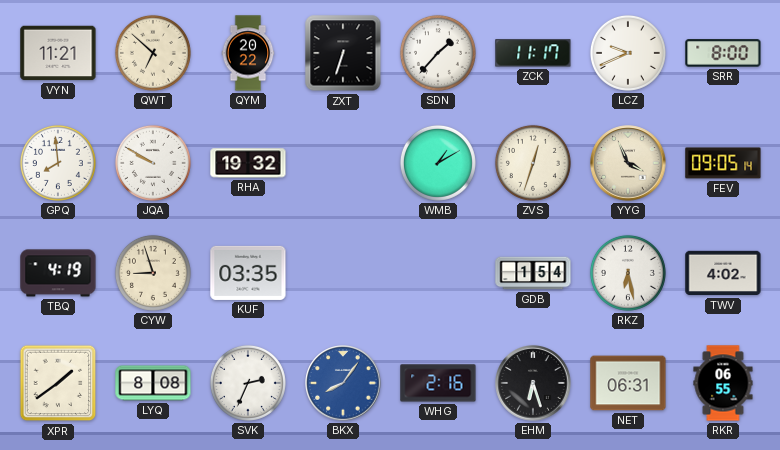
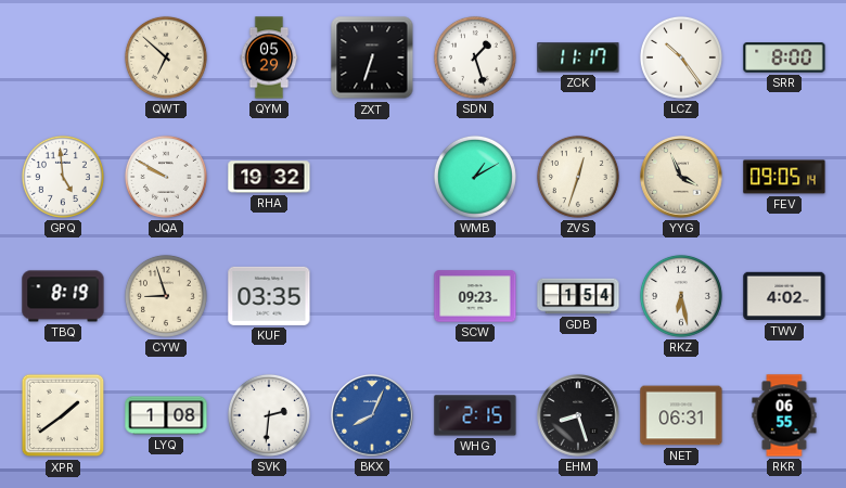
VYN: 11:21 -> none
QYM: 20:22 -> 05:29
SDN: 1:37 -> 1:27
LCZ: 9:41 -> 10:24
GPQ: 7:59 -> 4:59
TBQ: 4:19 -> 8:19
SCW: none -> 09:23
LYQ: 8:08 -> 1:08
SVK: 2:34 -> 2:31
BKX: 8:06 -> 8:04
WHG: 2:16 -> 2:15
EHM: 6:27 -> 8:27
